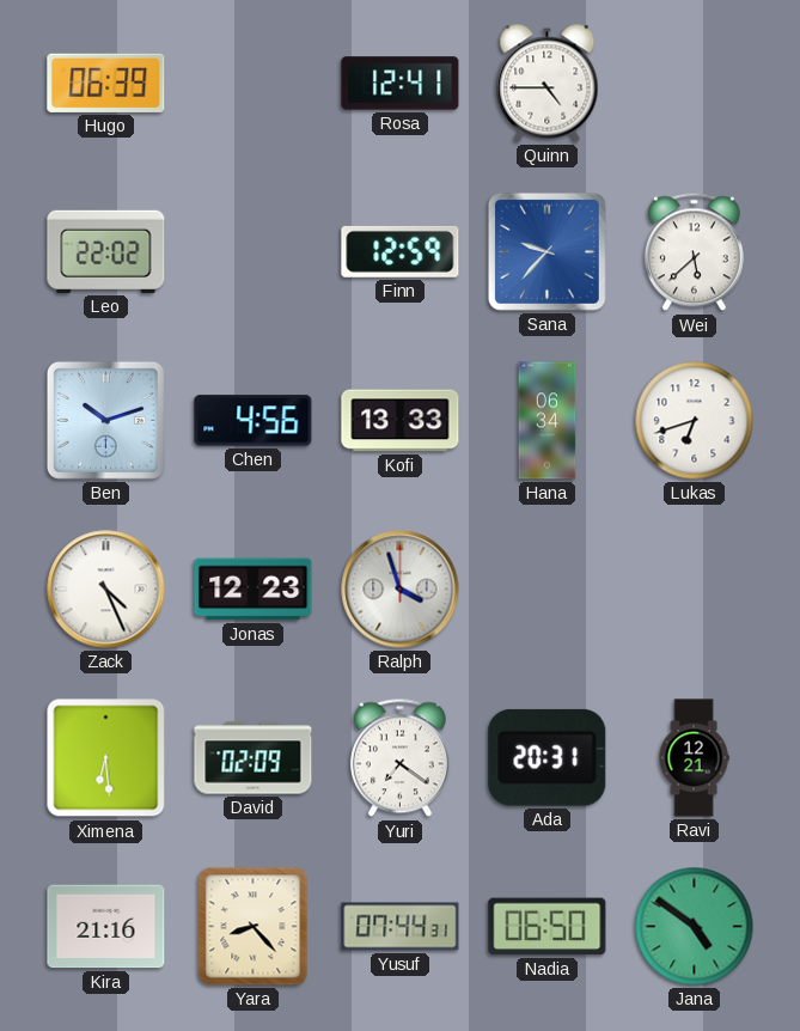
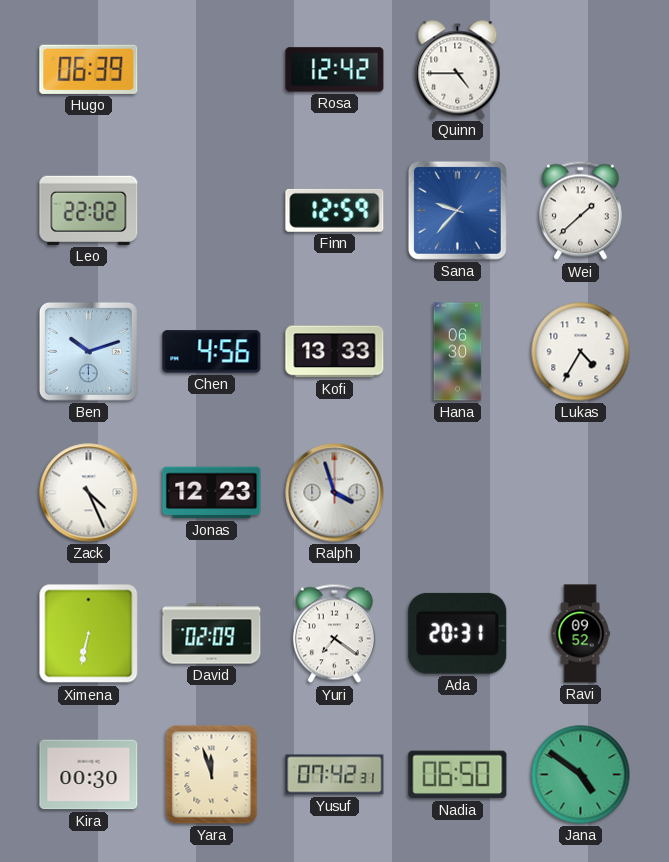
Rosa: 12:41 -> 12:42
Wei: 5:38 -> 1:38
Hana: 06:34 -> 06:30
Lukas: 6:42 -> 4:35
Ximena: 6:29 -> 6:32
Ravi: 12:21 -> 09:52
Kira: 21:16 -> 00:30
Yara: 8:23 -> 11:57
Yusuf: 07:44 -> 07:42
